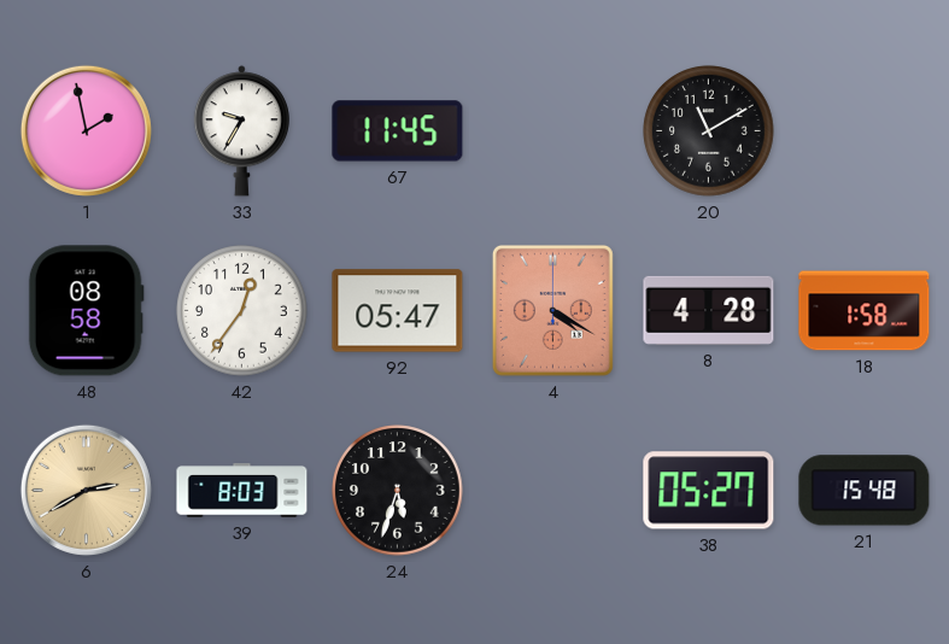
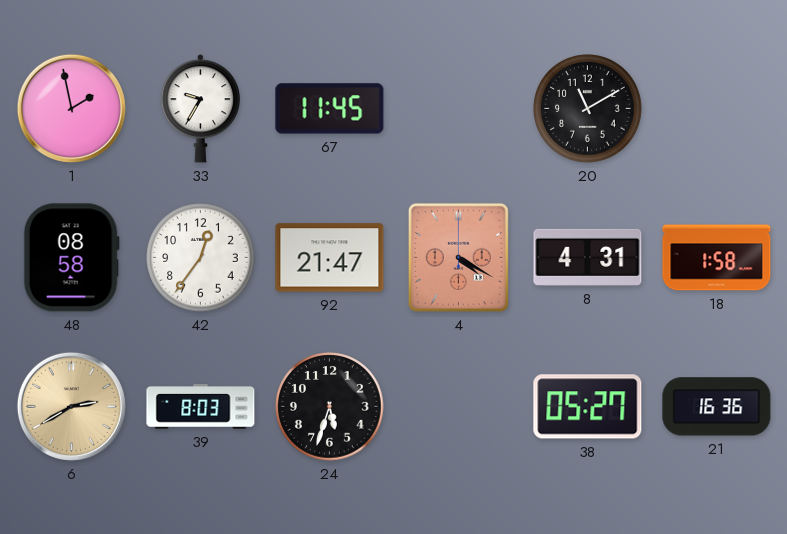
92: 05:47 -> 21:47
8: 4:28 -> 4:31
21: 15:48 -> 16:36
